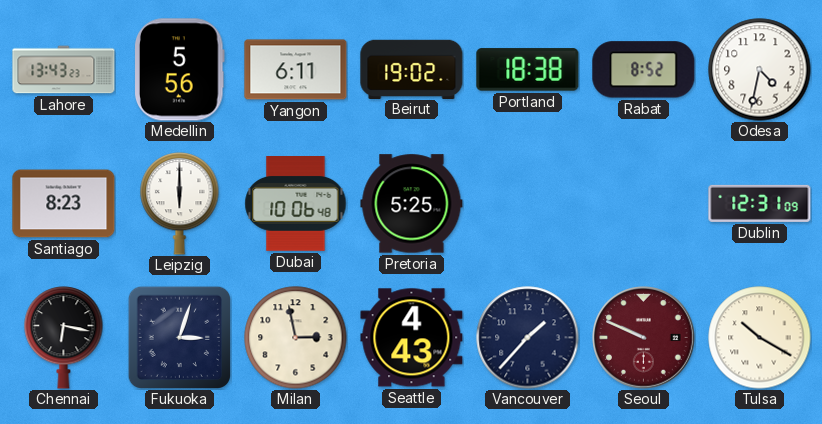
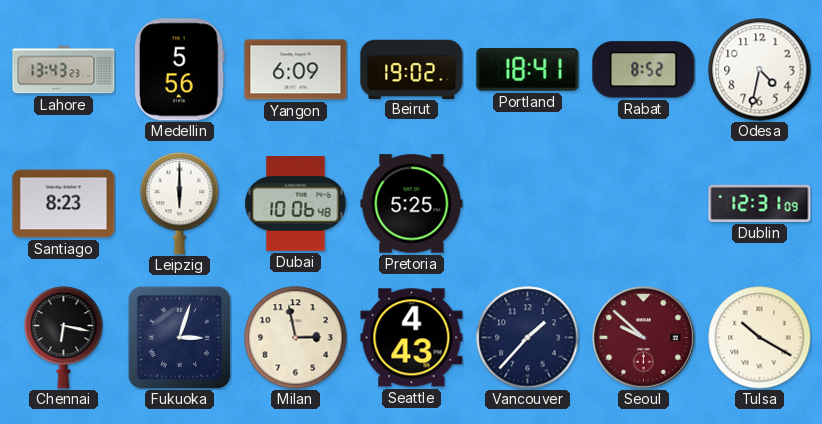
Yangon: 6:11 -> 6:09
Portland: 18:38 -> 18:41
Seoul: 9:49 -> 9:52
